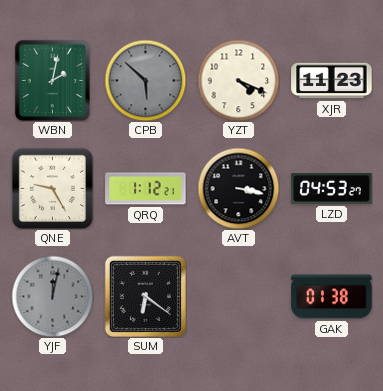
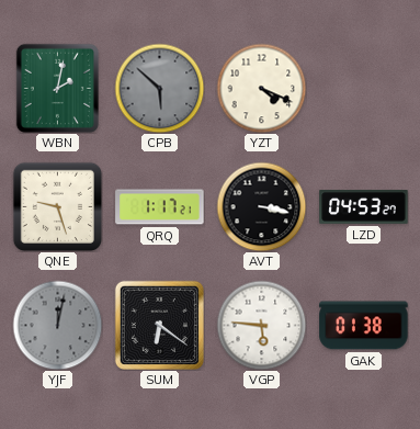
XJR: 11:23 -> none
QNE: 9:25 -> 9:27
QRQ: 1:12 -> 1:17
VGP: none -> 5:46
